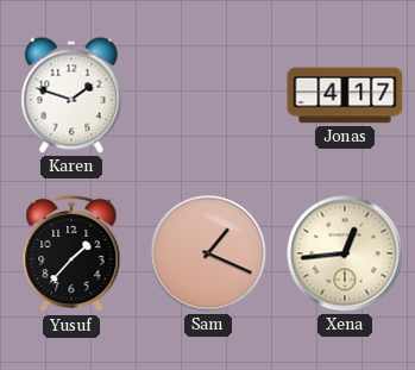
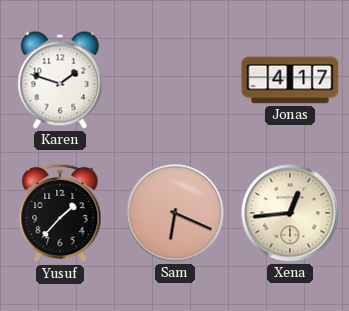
Sam: 1:19 -> 6:19
